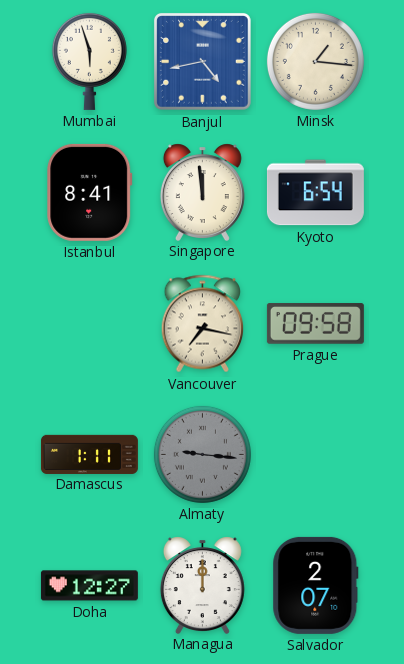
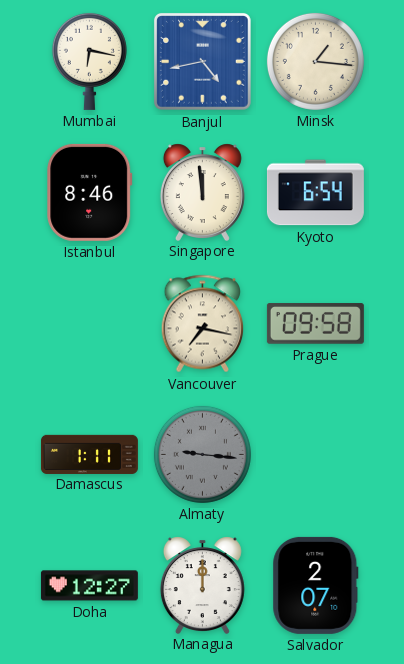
Mumbai: 5:57 -> 6:17
Istanbul: 8:41 -> 8:46
